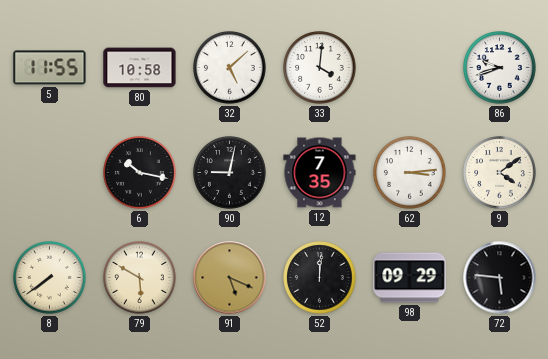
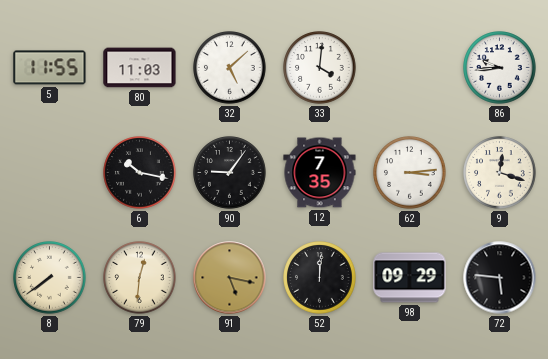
80: 10:58 -> 11:03
86: 9:42 -> 9:44
90: 9:02 -> 9:06
9: 4:09 -> 12:18
79: 5:50 -> 12:31
91: 5:19 -> 5:17
